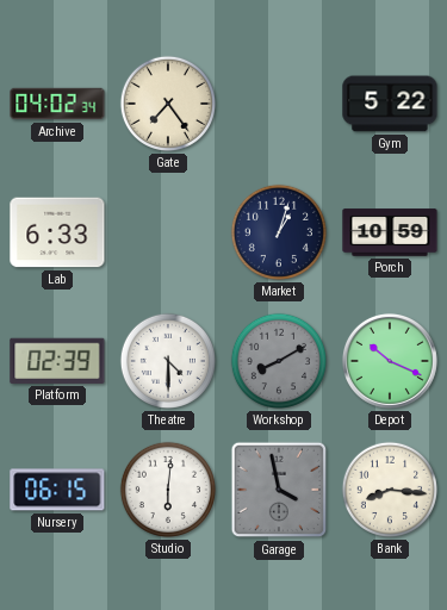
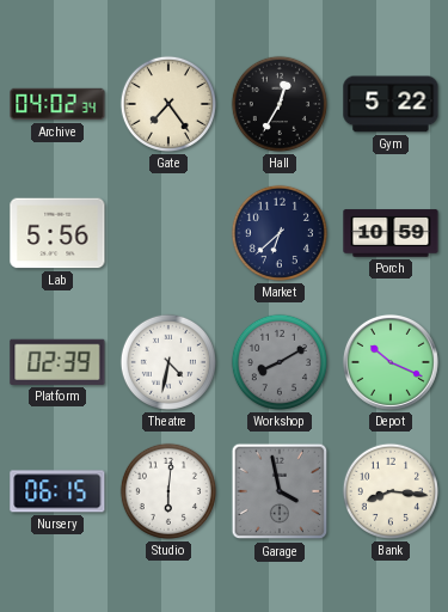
Hall: none -> 12:35
Lab: 6:33 -> 5:56
Market: 1:03 -> 6:38
Theatre: 4:30 -> 4:32
